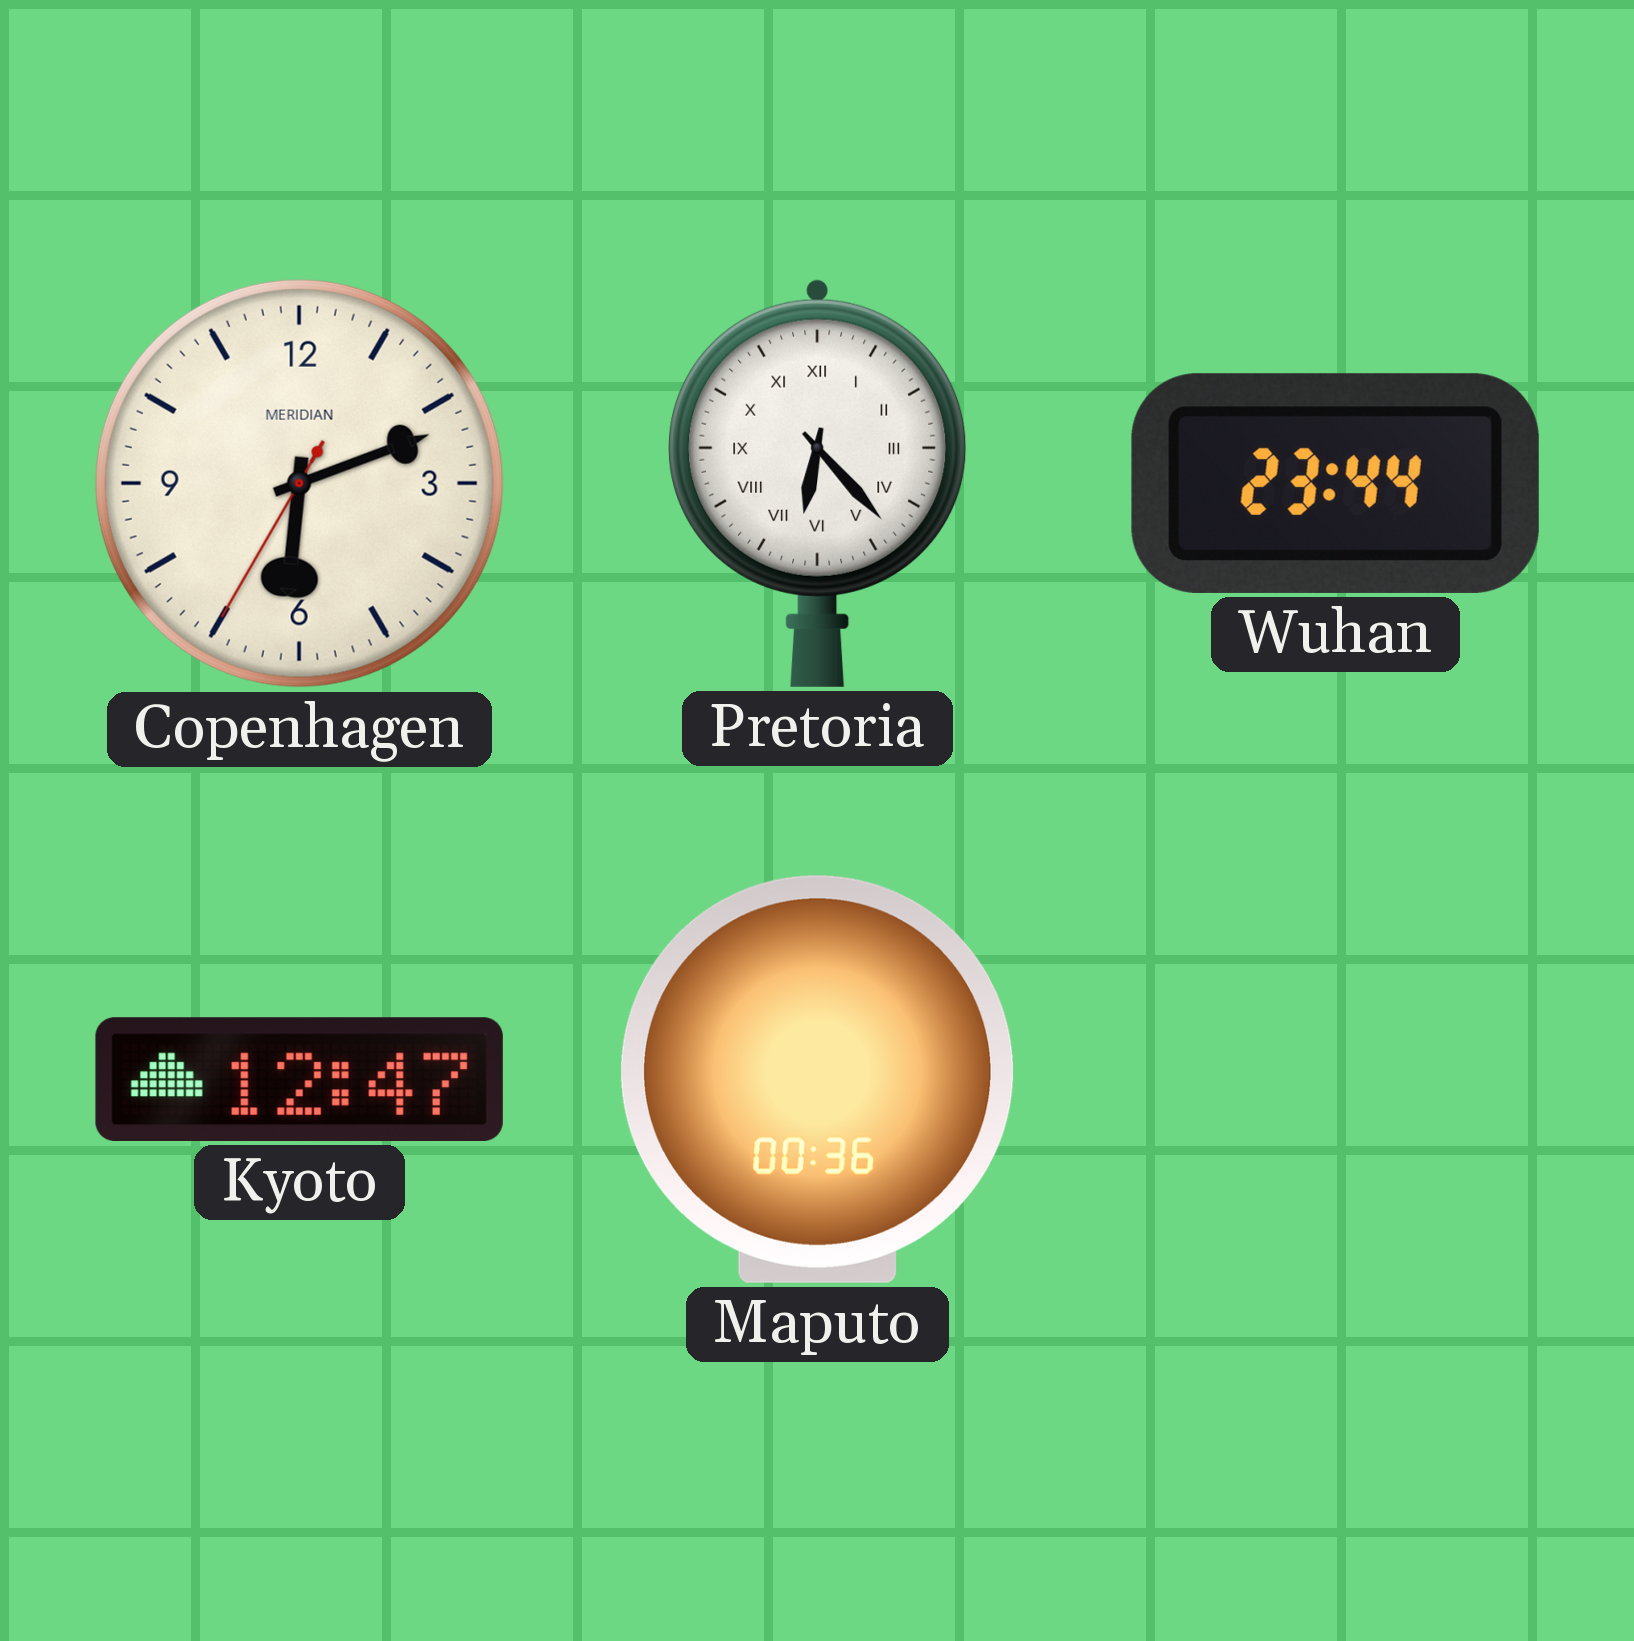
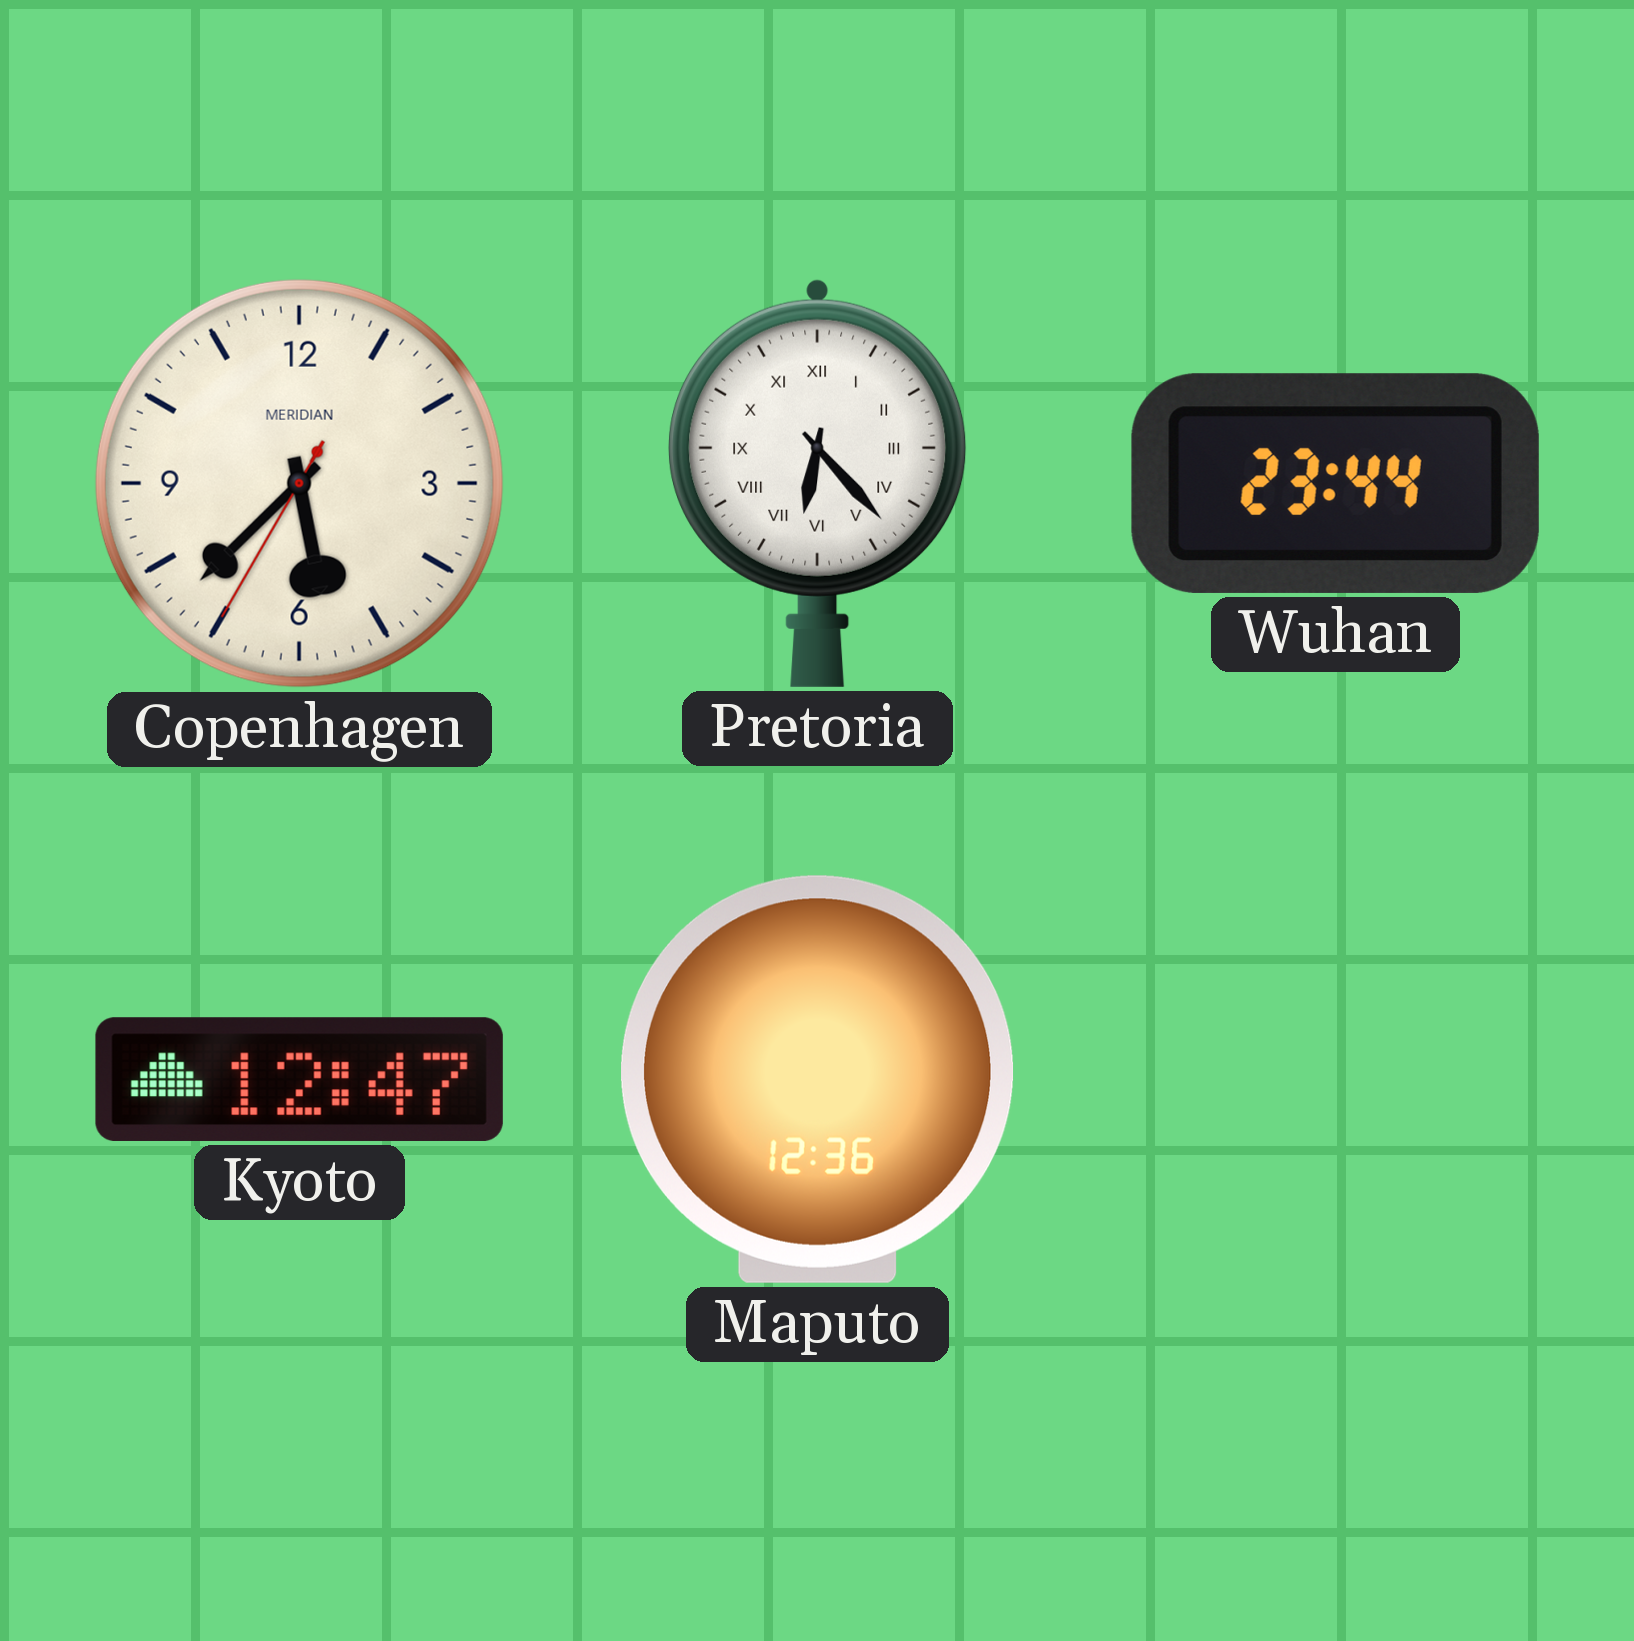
Copenhagen: 6:11 -> 5:37
Maputo: 00:36 -> 12:36
